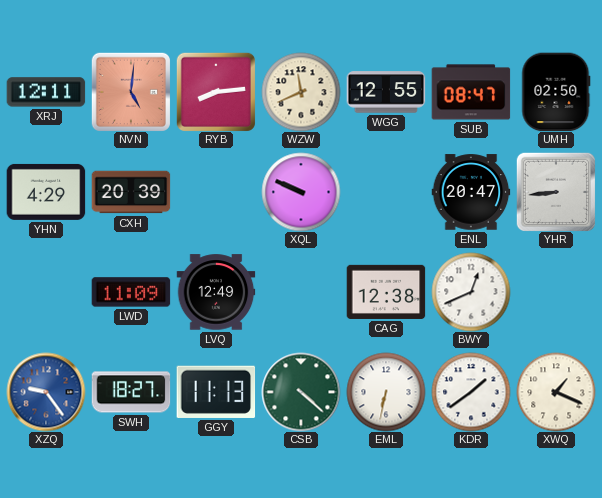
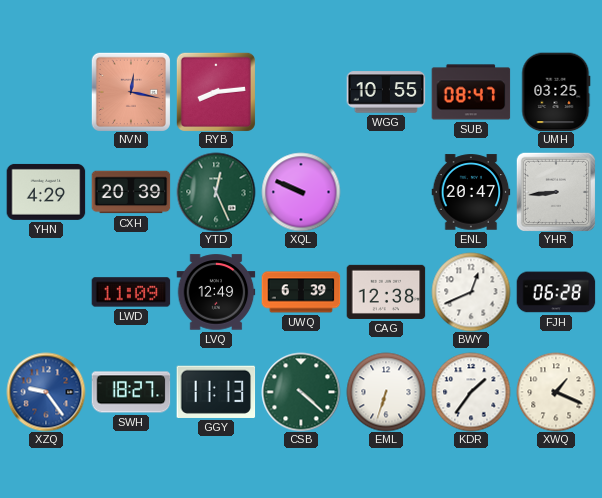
XRJ: 12:11 -> none
NVN: 5:01 -> 12:17
WZW: 11:41 -> none
WGG: 12:55 -> 10:55
UMH: 02:50 -> 03:25
YTD: none -> 12:26
UWQ: none -> 6:39
FJH: none -> 06:28
EML: 6:32 -> 6:33
KDR: 1:39 -> 1:36
